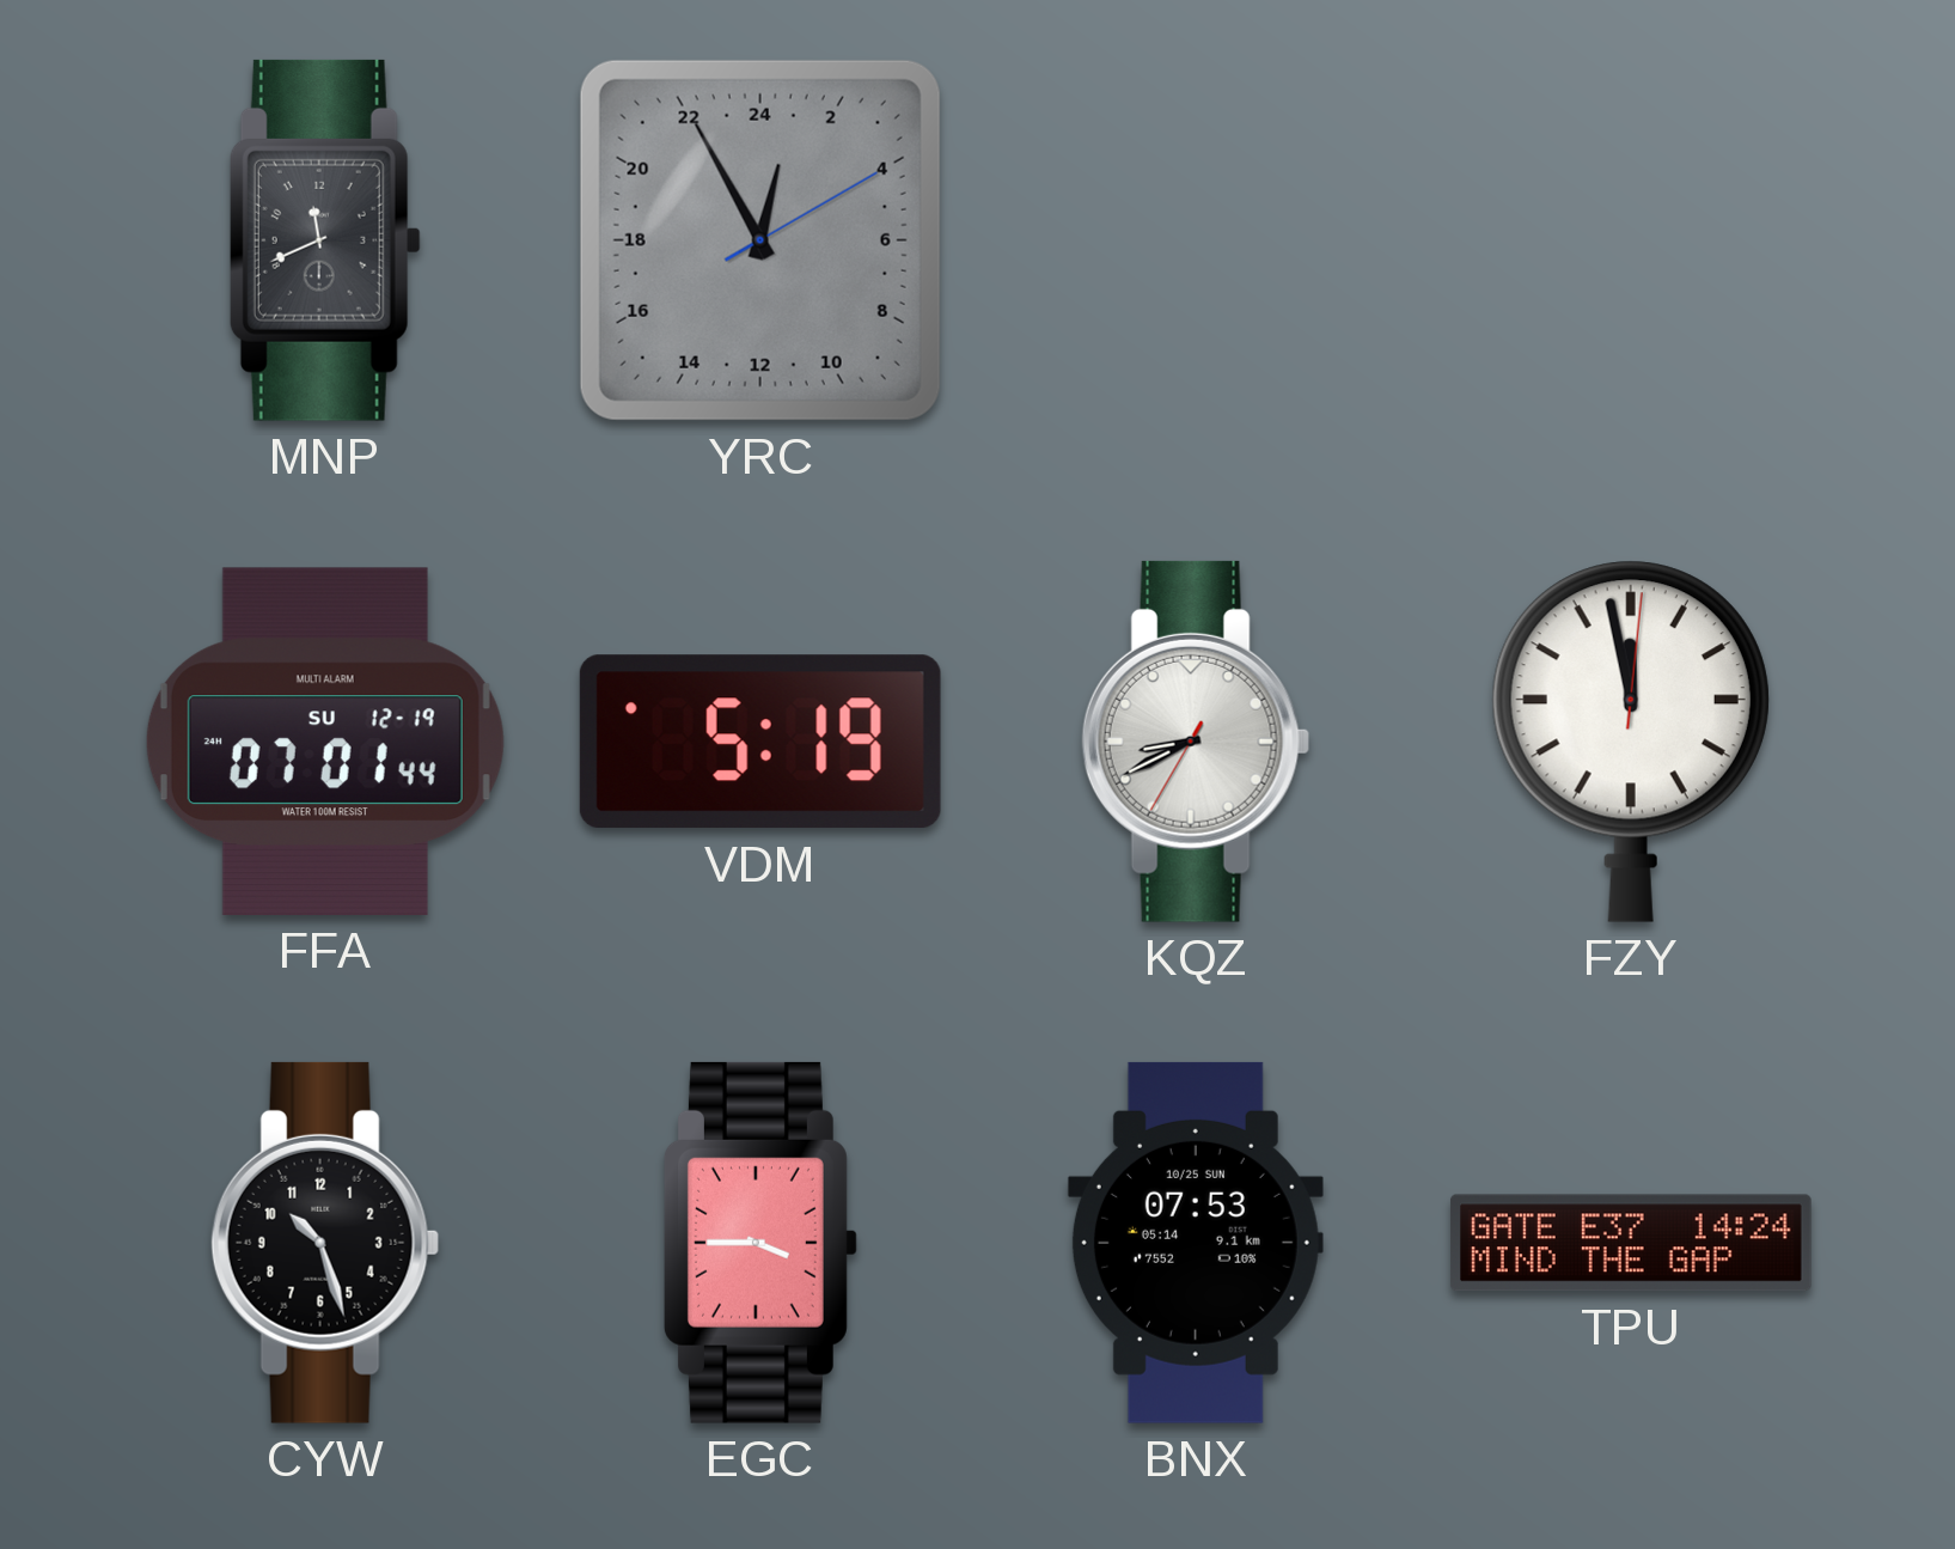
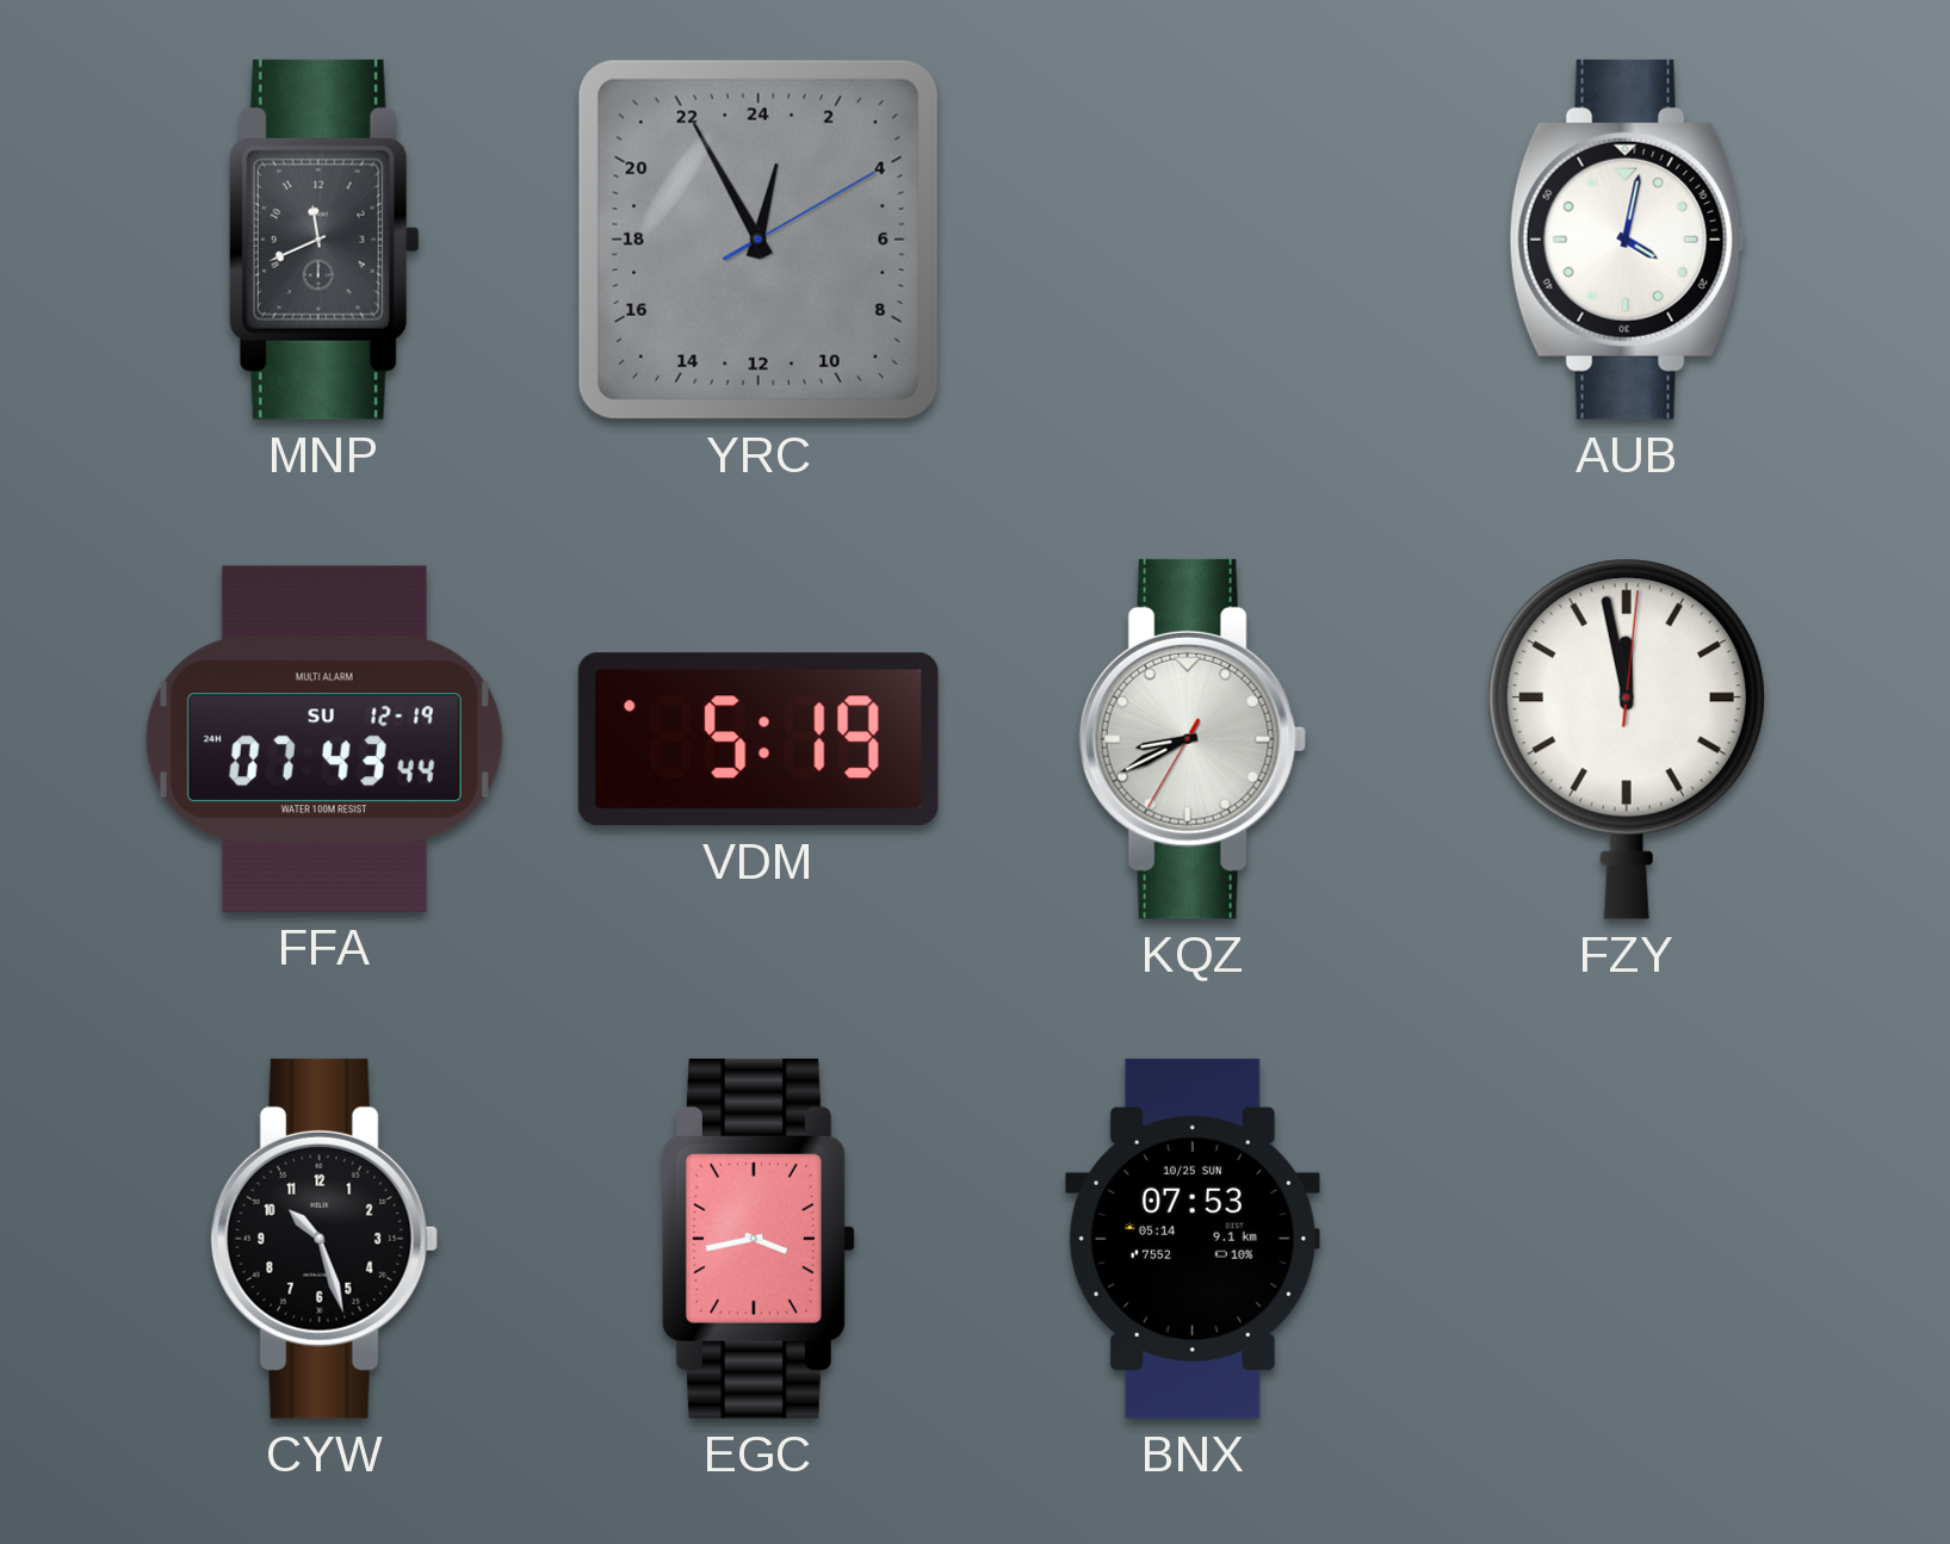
AUB: none -> 4:02
FFA: 07:01 -> 07:43
EGC: 3:45 -> 3:43
TPU: 14:24 -> none
